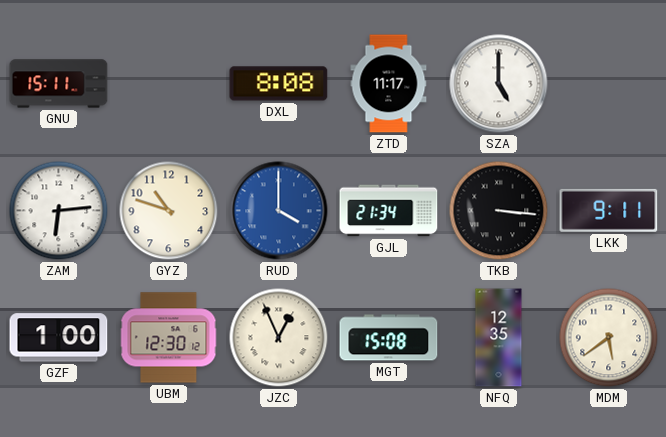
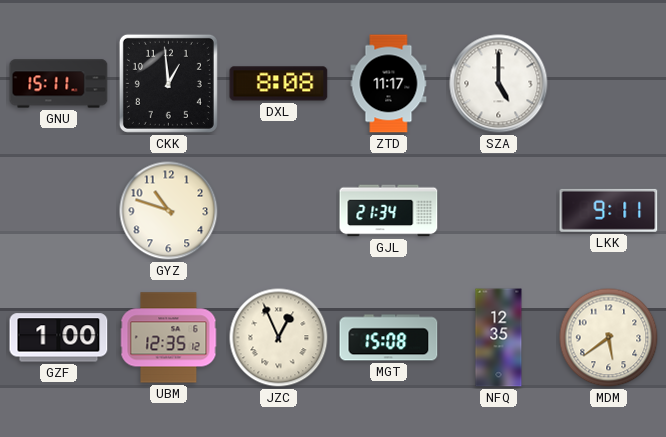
CKK: none -> 12:59
ZAM: 6:14 -> none
RUD: 4:00 -> none
TKB: 3:16 -> none
UBM: 12:30 -> 12:35
